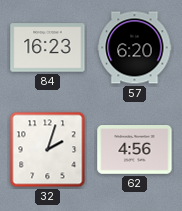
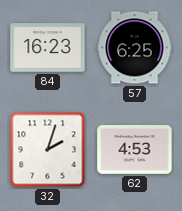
57: 6:20 -> 6:25
62: 4:56 -> 4:53
